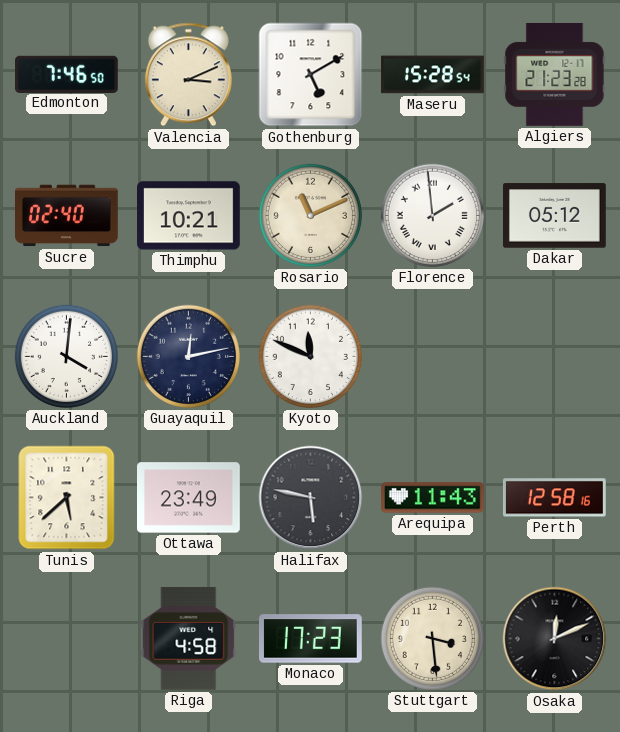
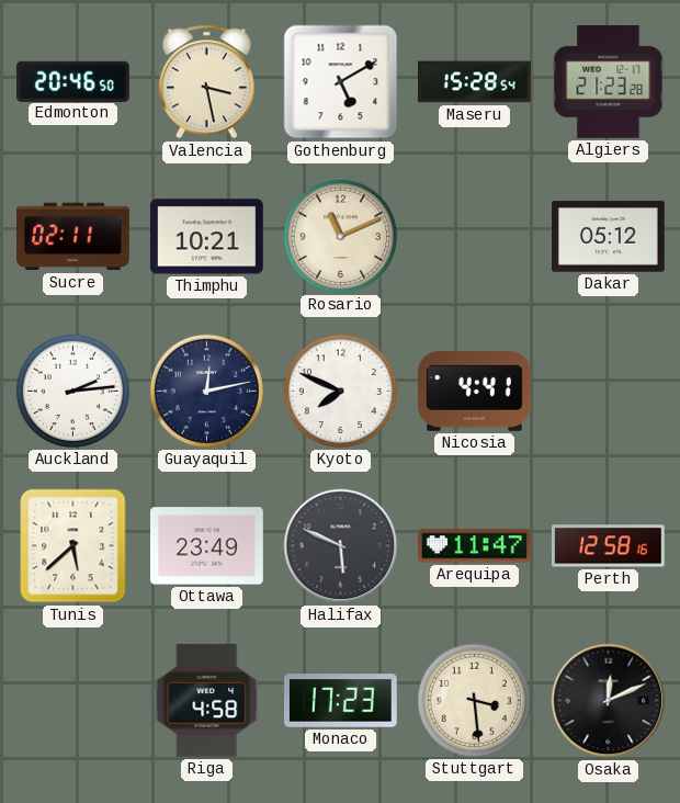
Edmonton: 7:46 -> 20:46
Valencia: 3:11 -> 3:28
Sucre: 02:40 -> 02:11
Florence: 1:59 -> none
Auckland: 4:01 -> 2:14
Kyoto: 11:49 -> 7:49
Nicosia: none -> 4:41
Halifax: 5:47 -> 5:49
Arequipa: 11:43 -> 11:47
